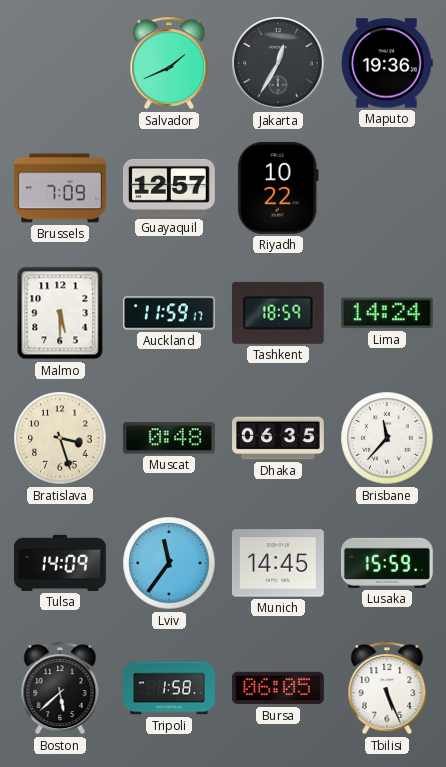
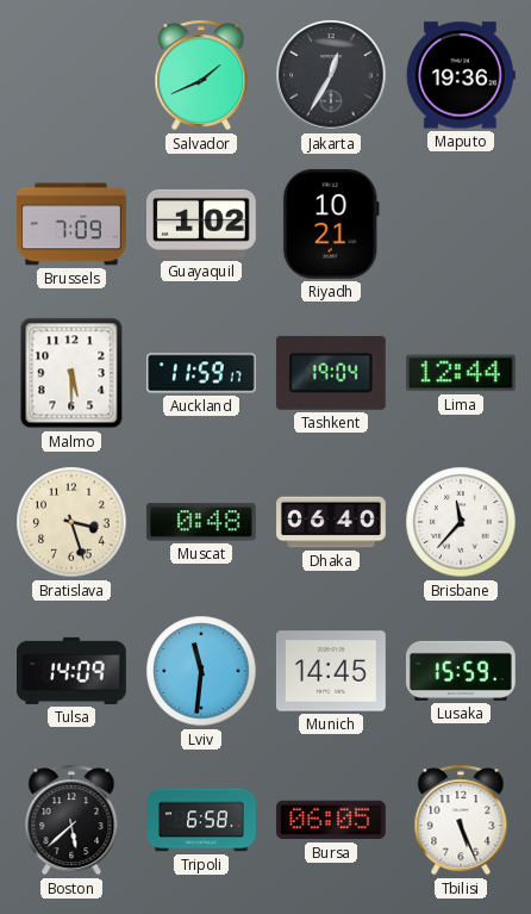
Guayaquil: 12:57 -> 1:02
Riyadh: 10:22 -> 10:21
Tashkent: 18:59 -> 19:04
Lima: 14:24 -> 12:44
Dhaka: 06:35 -> 06:40
Lviv: 11:36 -> 11:31
Tripoli: 1:58 -> 6:58
